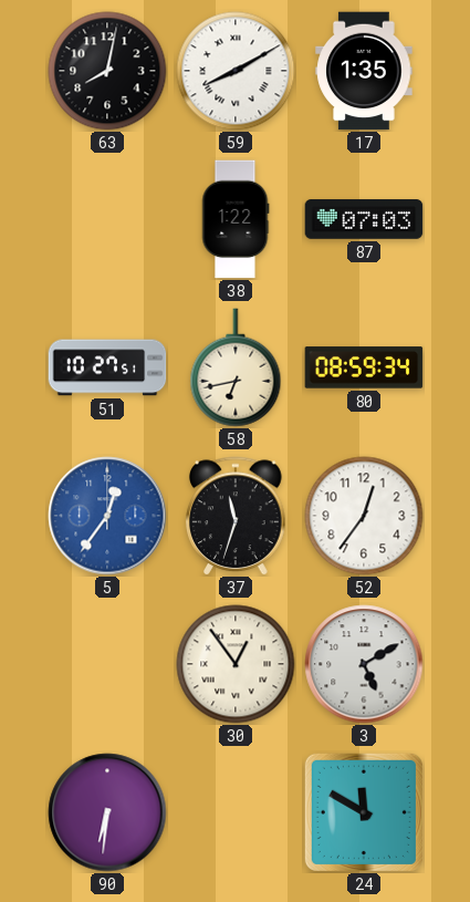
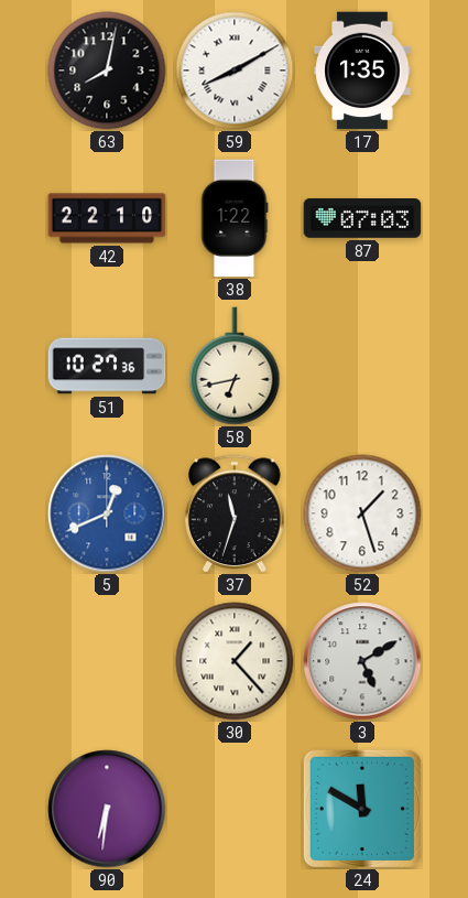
42: none -> 22:10
51: 10:27:51 -> 10:27:36
80: 08:59 -> none
5: 12:36 -> 12:41
52: 12:36 -> 1:27
30: 12:54 -> 1:23
